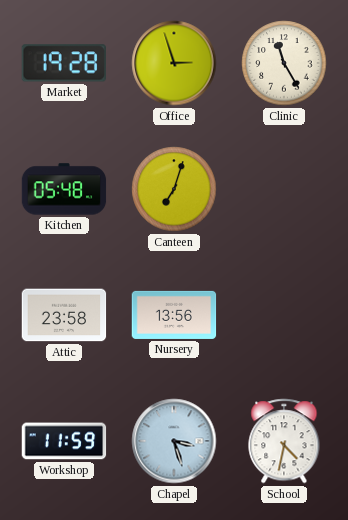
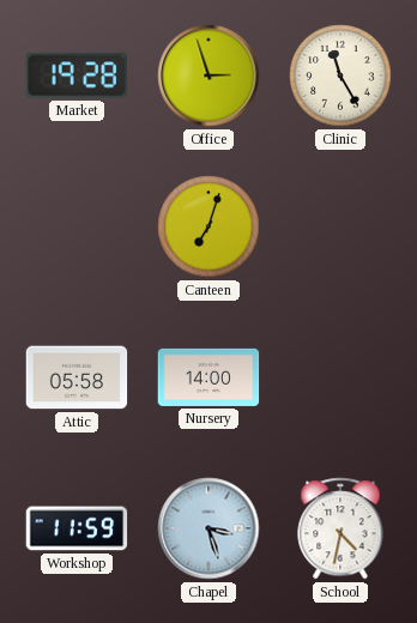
Kitchen: 05:48 -> none
Attic: 23:58 -> 05:58
Nursery: 13:56 -> 14:00
